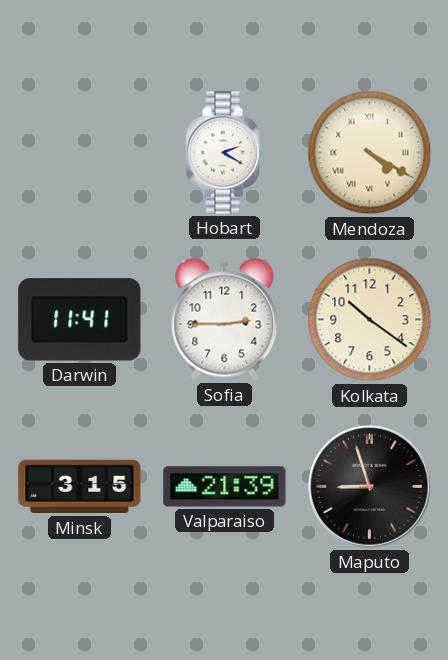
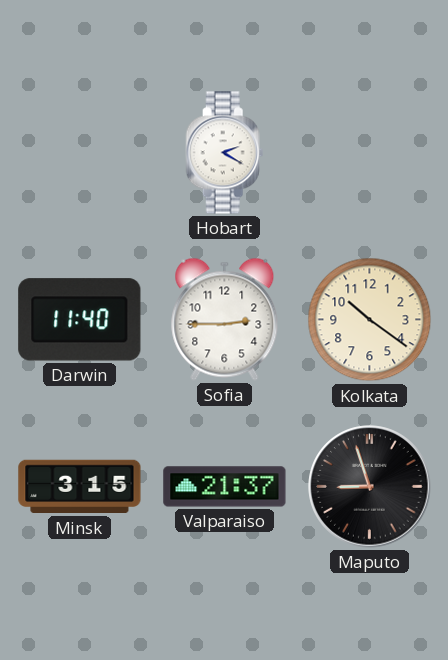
Mendoza: 4:20 -> none
Darwin: 11:41 -> 11:40
Valparaiso: 21:39 -> 21:37
